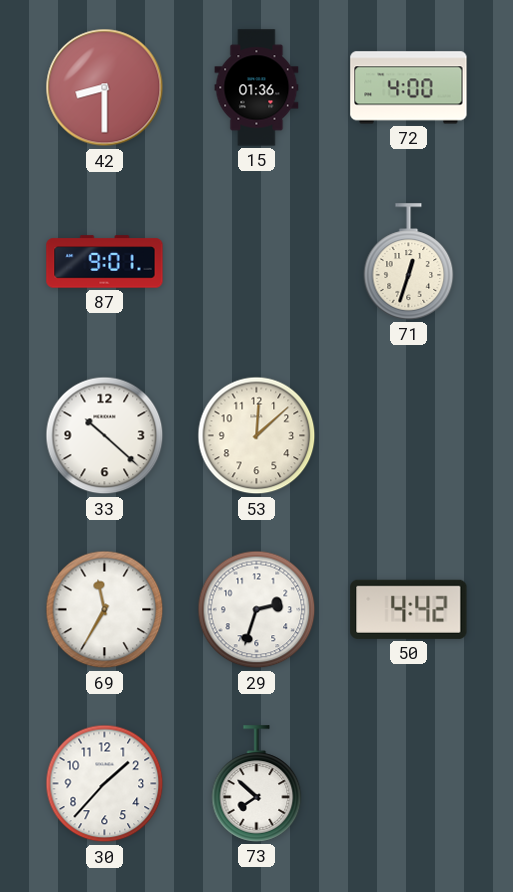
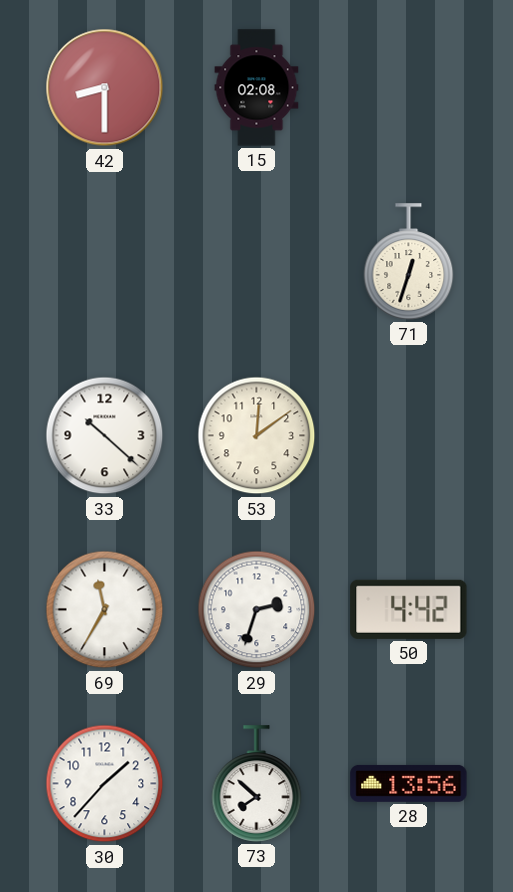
15: 01:36 -> 02:08
72: 4:00 -> none
87: 9:01 -> none
53: 12:08 -> 12:09
28: none -> 13:56
